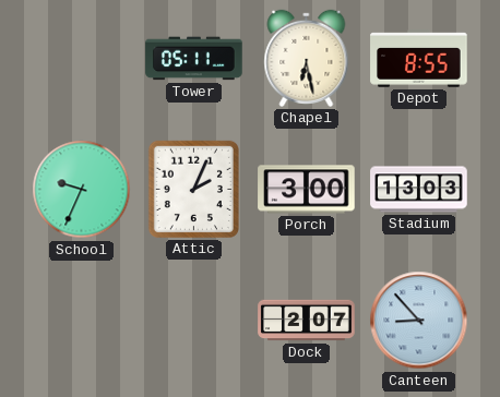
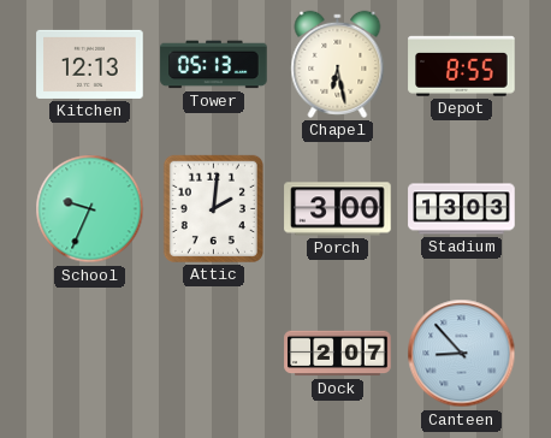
Kitchen: none -> 12:13
Tower: 05:11 -> 05:13
Attic: 2:04 -> 2:01
